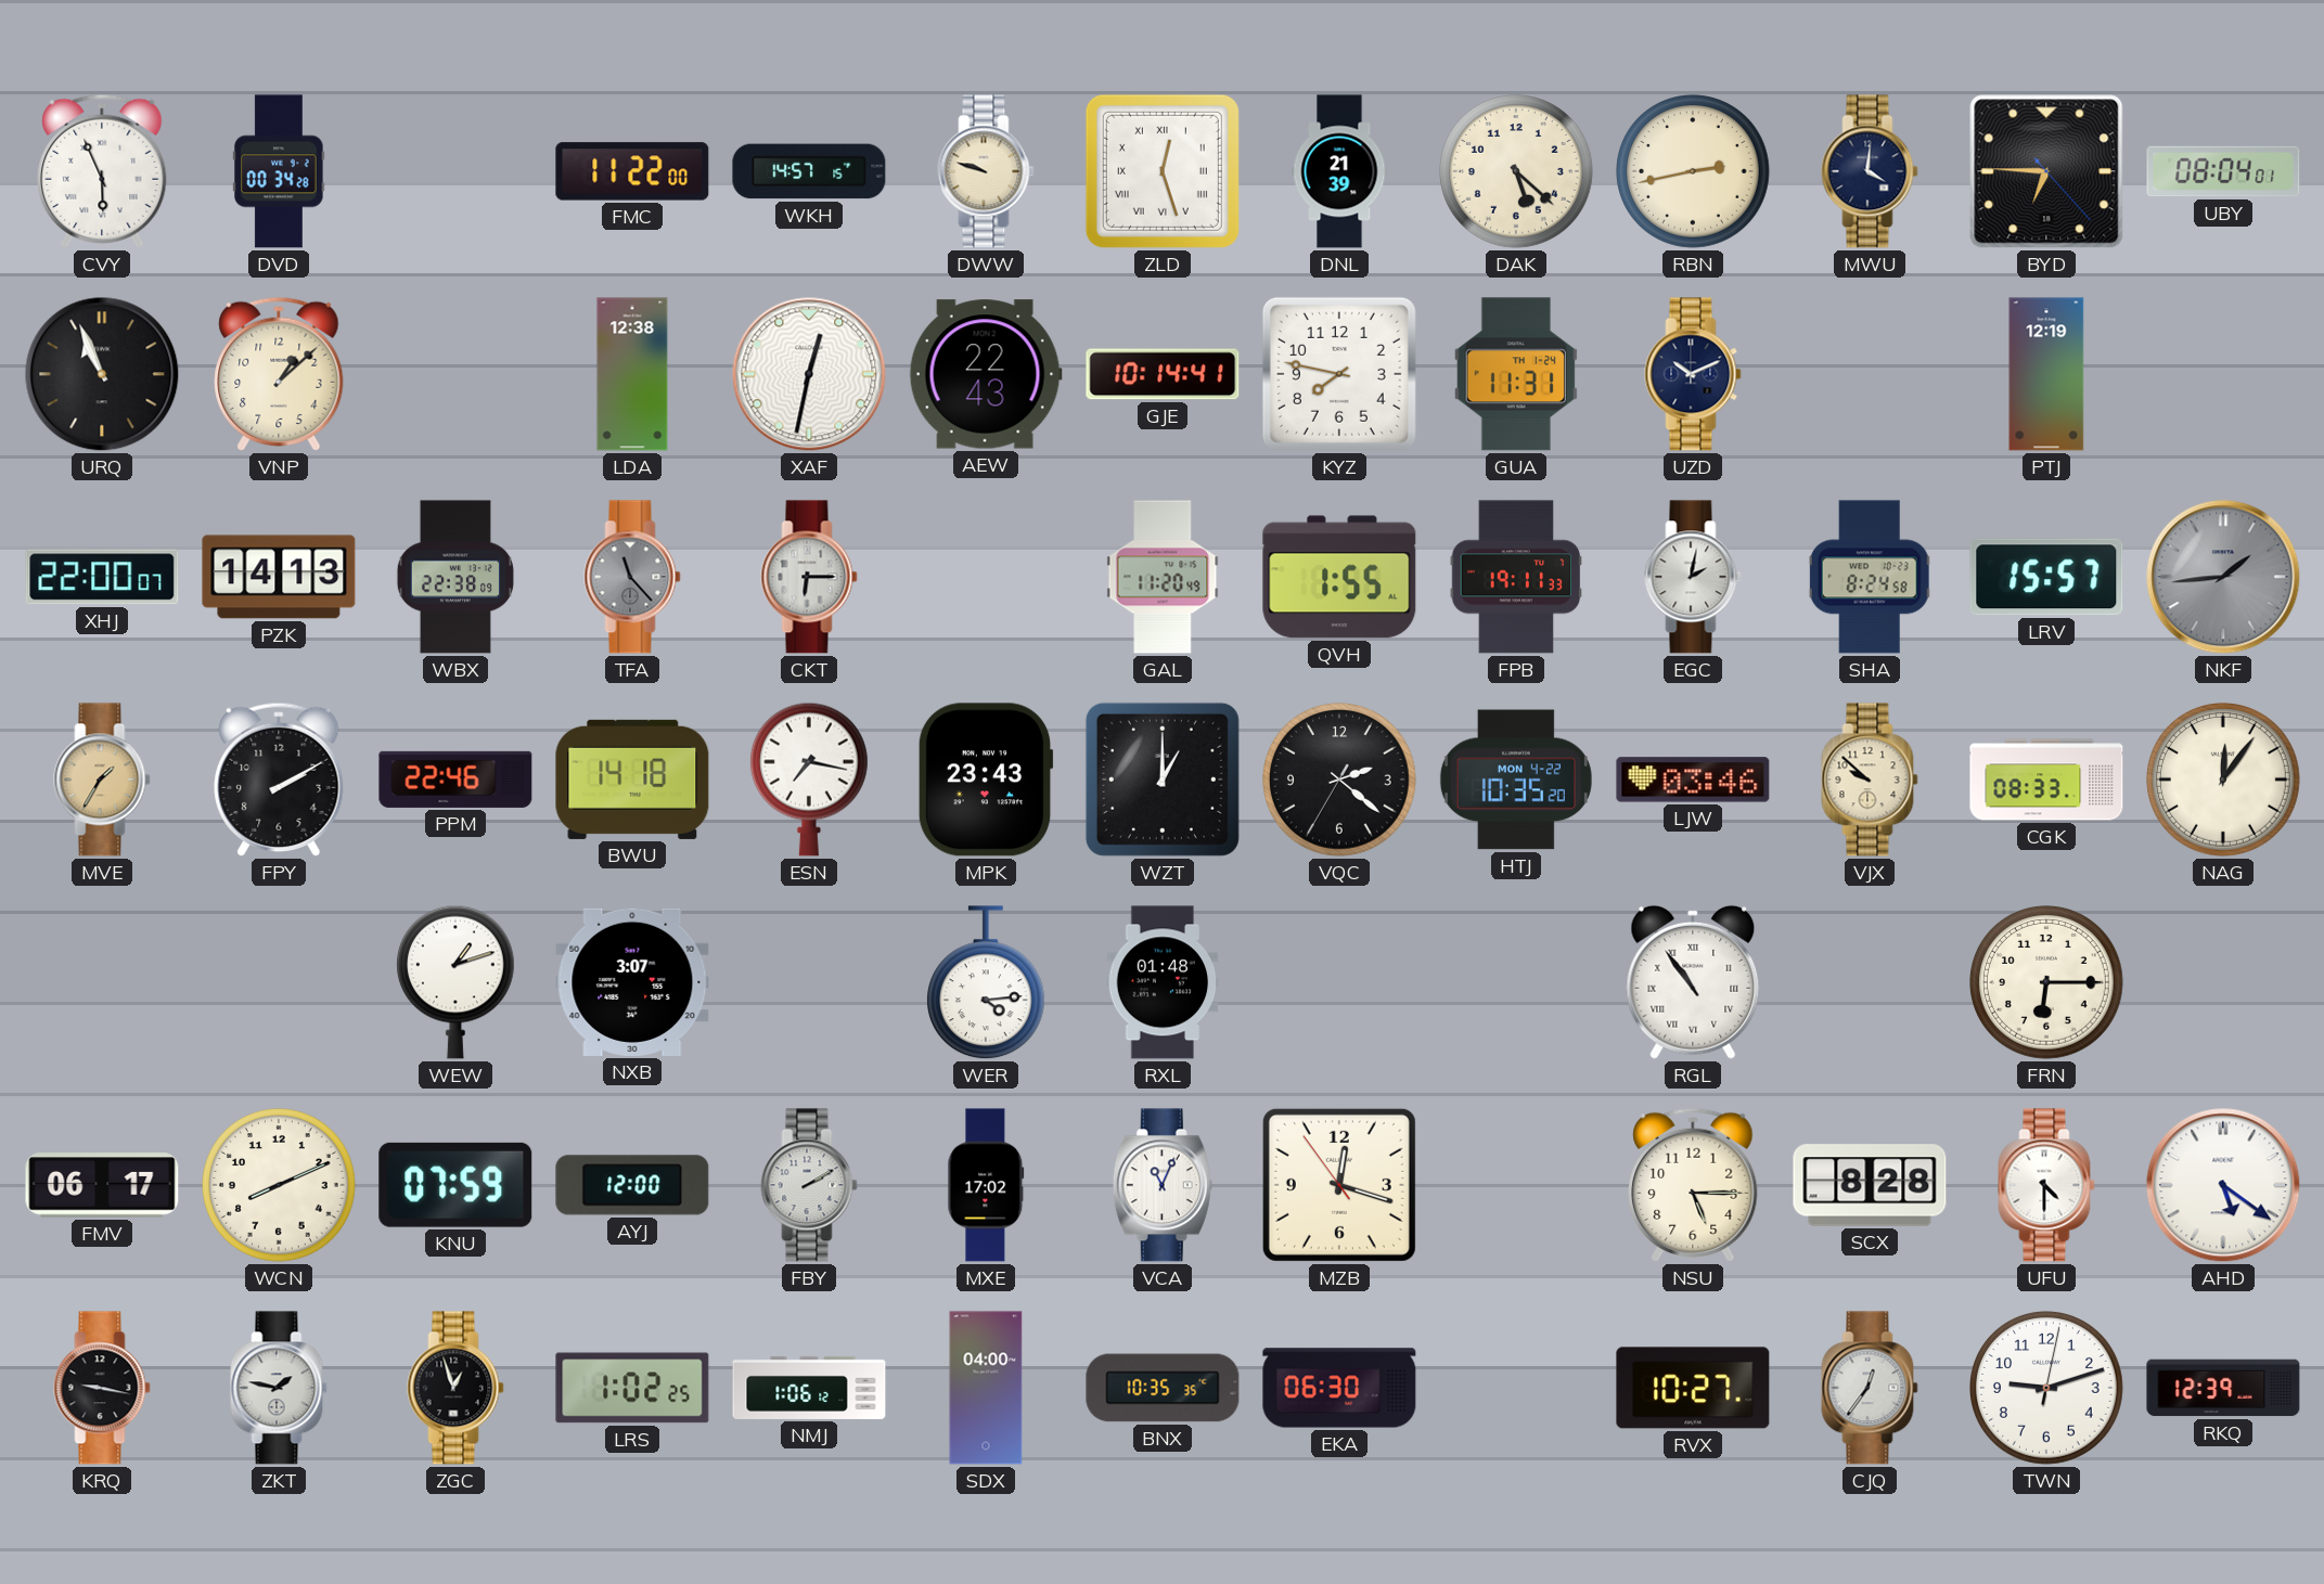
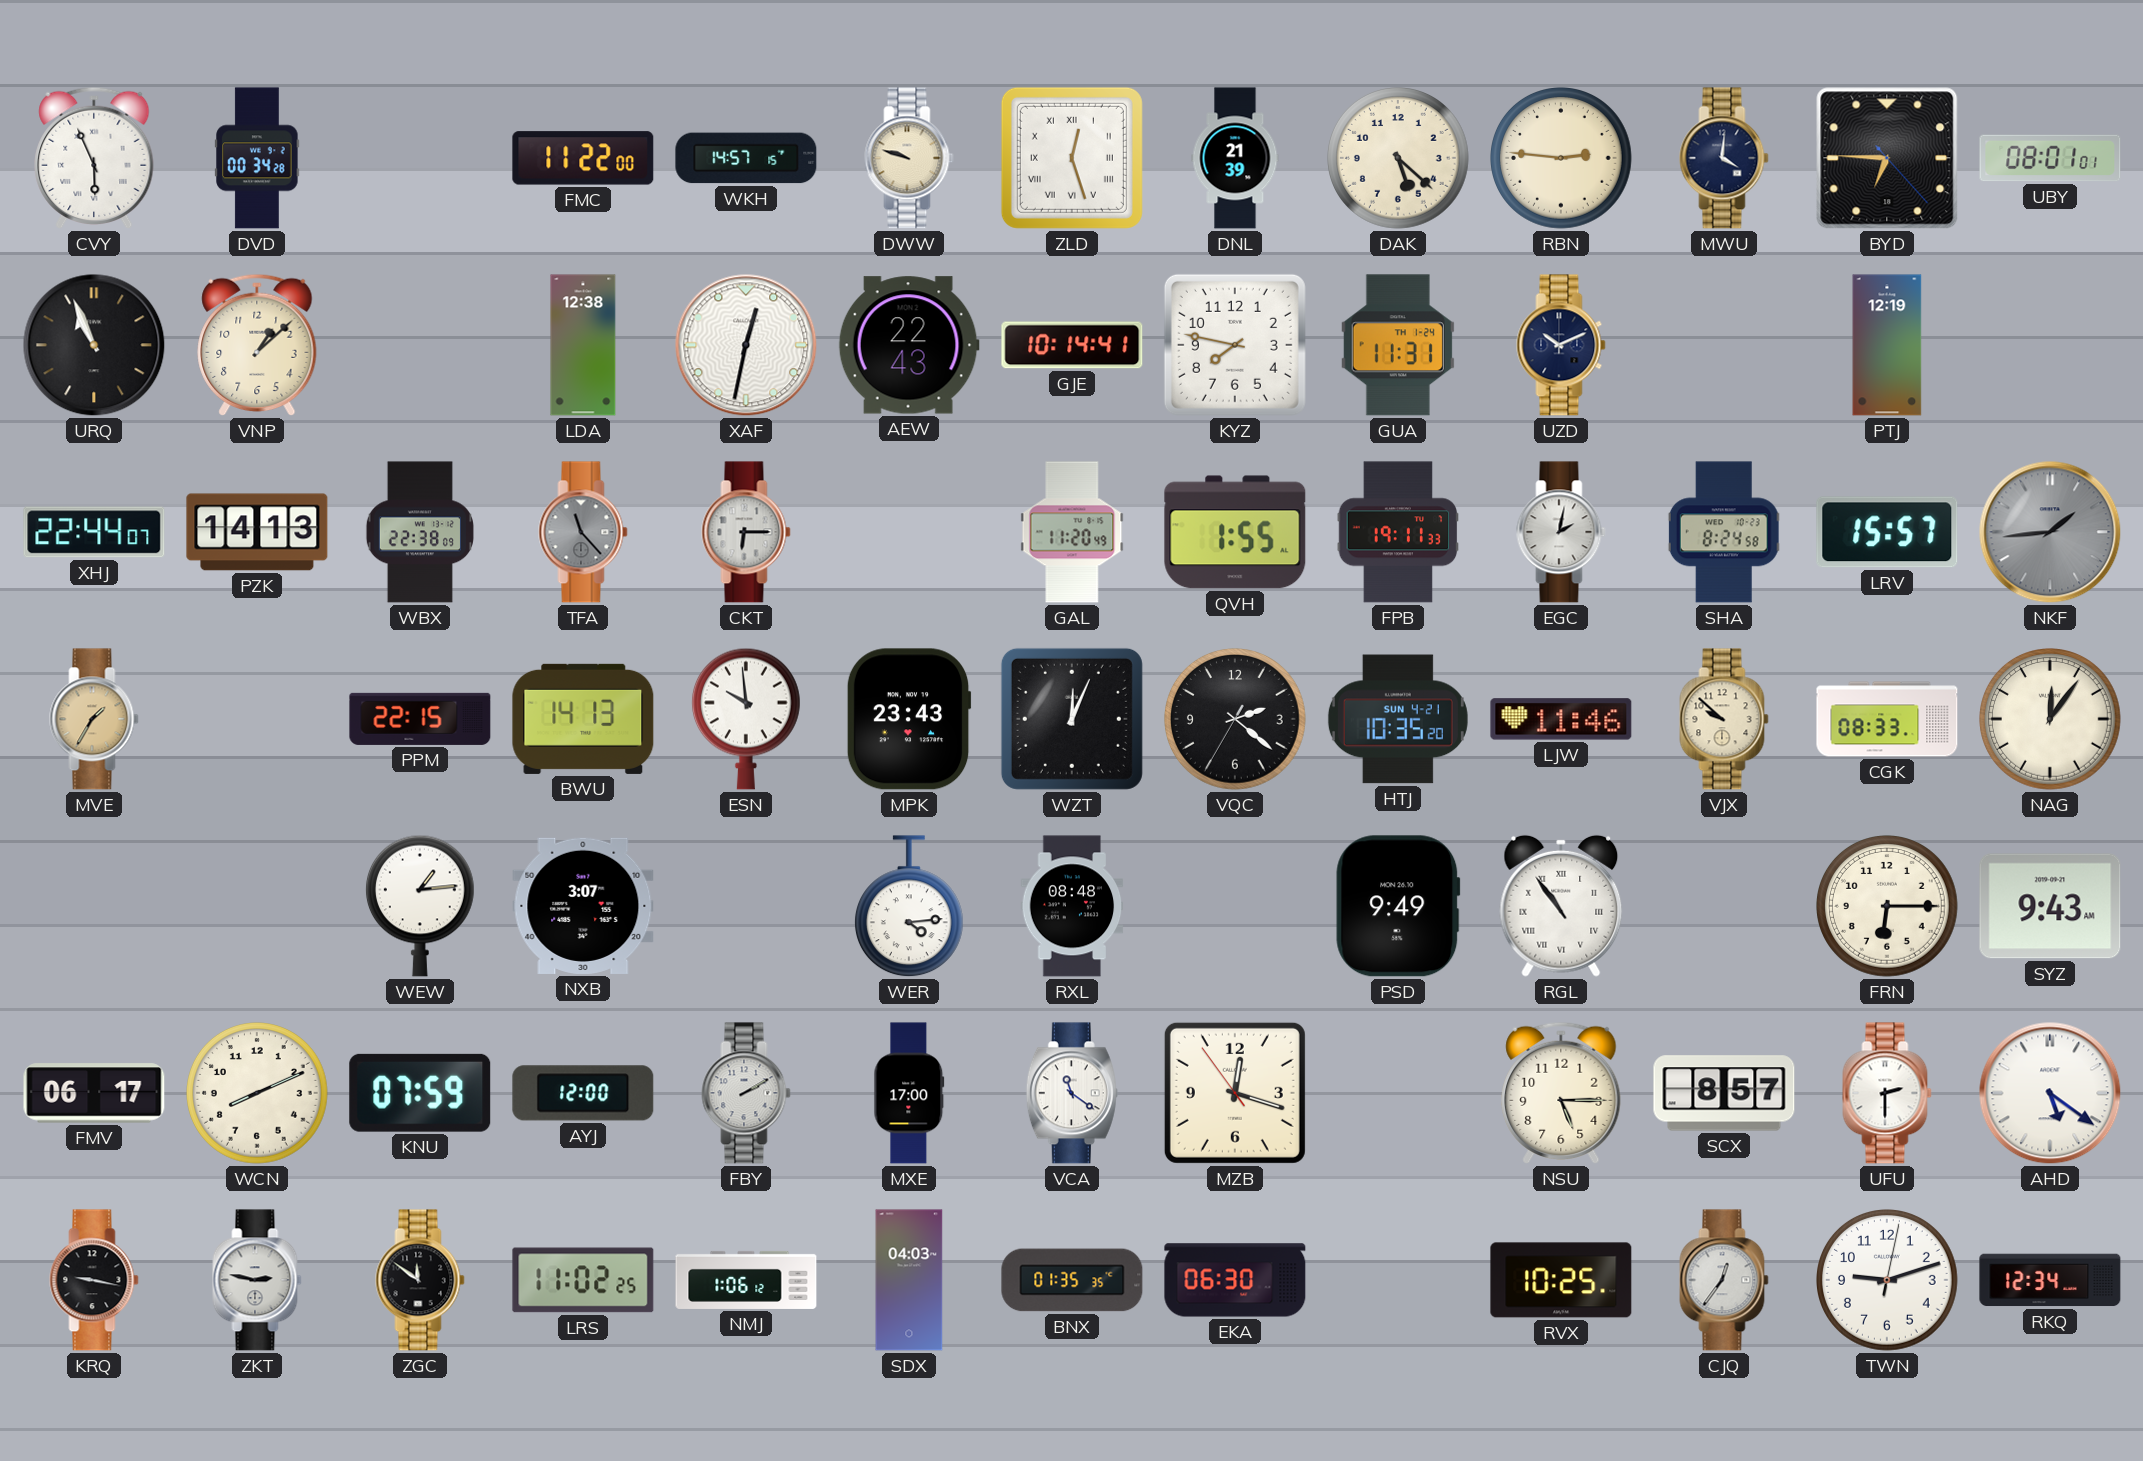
RBN: 2:43 -> 2:46
UBY: 08:04 -> 08:01
XHJ: 22:00 -> 22:44
FPY: 2:10 -> none
PPM: 22:46 -> 22:15
BWU: 14:18 -> 14:13
ESN: 7:17 -> 9:59
WZT: 1:00 -> 12:04
HTJ date: MON 4-22 -> SUN 4-21
LJW: 03:46 -> 11:46
WEW: 1:12 -> 1:14
RXL: 01:48 -> 08:48
PSD: none -> 9:49
SYZ: none -> 9:43
MXE: 17:02 -> 17:00
VCA: 11:04 -> 11:21
SCX: 8:28 -> 8:57
UFU: 4:30 -> 2:30
ZKT: 1:47 -> 2:47
ZGC: 12:57 -> 11:51
LRS: 1:02 -> 11:02
SDX: 04:00 -> 04:03
BNX: 10:35 -> 01:35
RVX: 10:27 -> 10:25
RKQ: 12:39 -> 12:34
